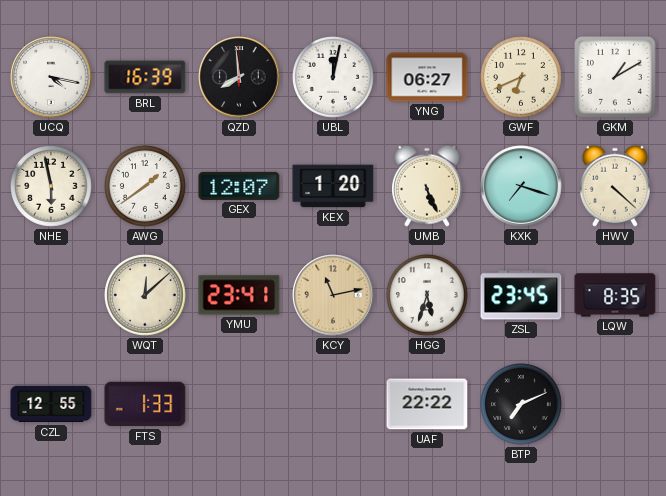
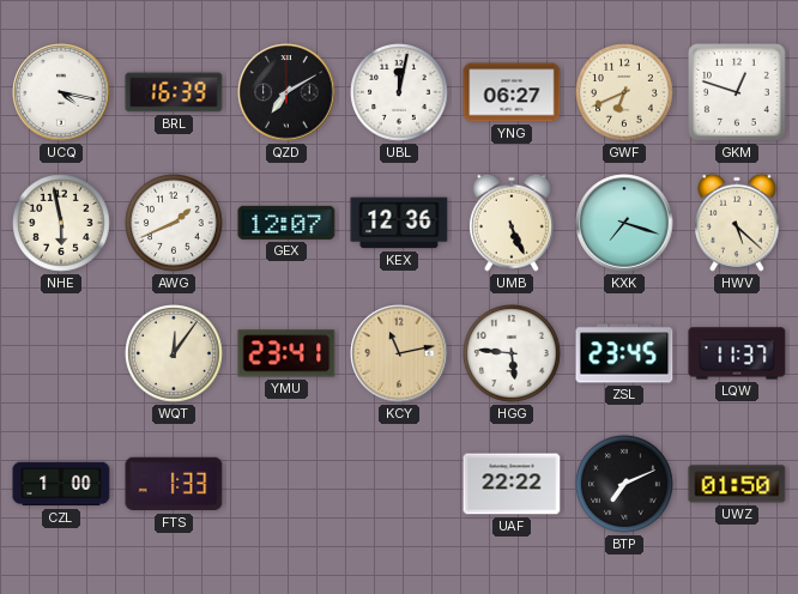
QZD: 7:59 -> 7:10
GKM: 1:10 -> 12:48
AWG: 1:39 -> 1:41
KEX: 1:20 -> 12:36
HWV: 4:22 -> 5:22
WQT: 12:08 -> 12:06
HGG: 5:33 -> 5:46
LQW: 8:35 -> 11:37
CZL: 12:55 -> 1:00
UWZ: none -> 01:50
